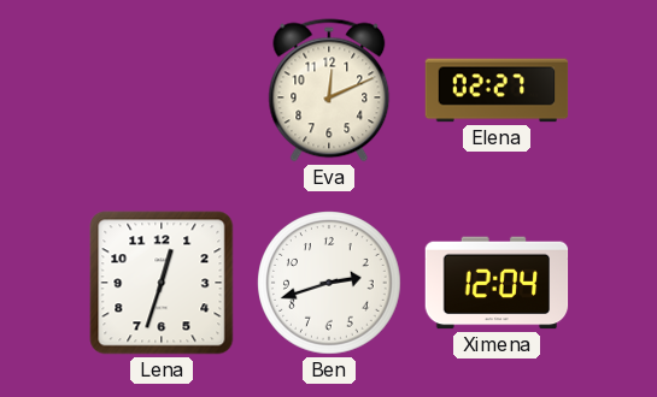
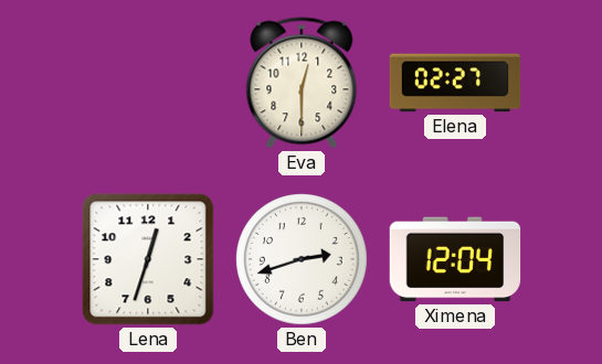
Eva: 12:11 -> 12:30
